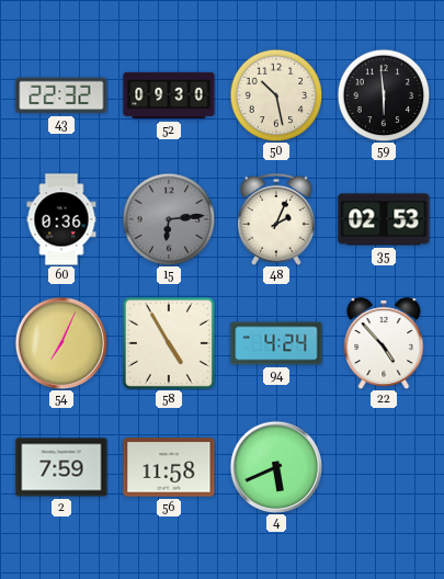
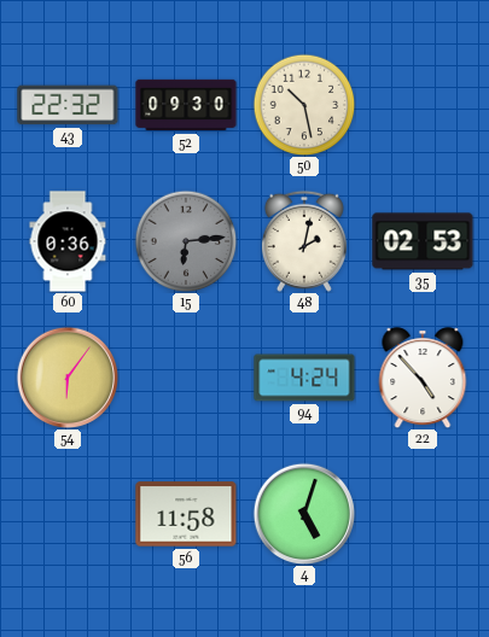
59: 5:59 -> none
48: 2:04 -> 2:02
54: 7:04 -> 6:06
58: 4:55 -> none
2: 7:59 -> none
4: 5:41 -> 5:03
